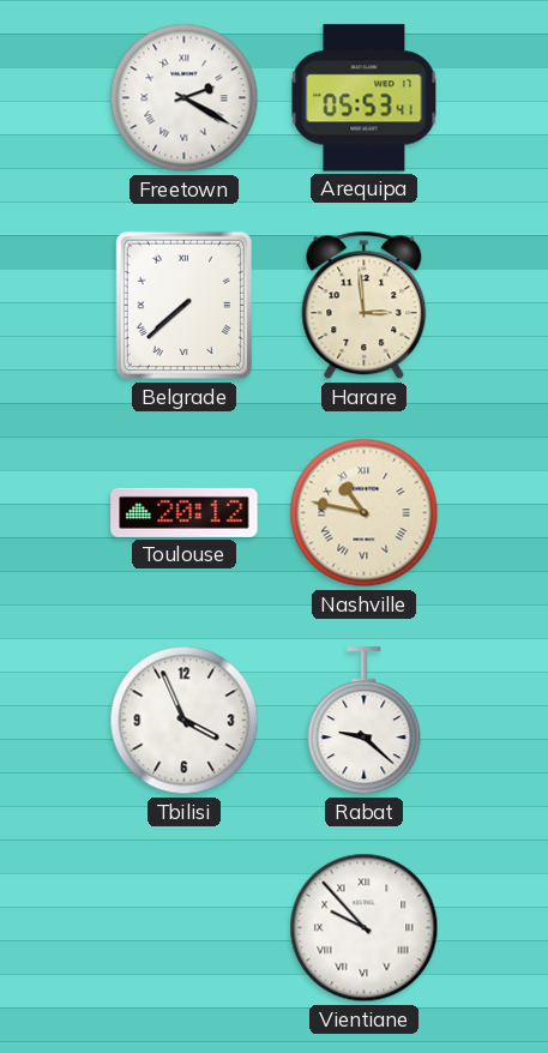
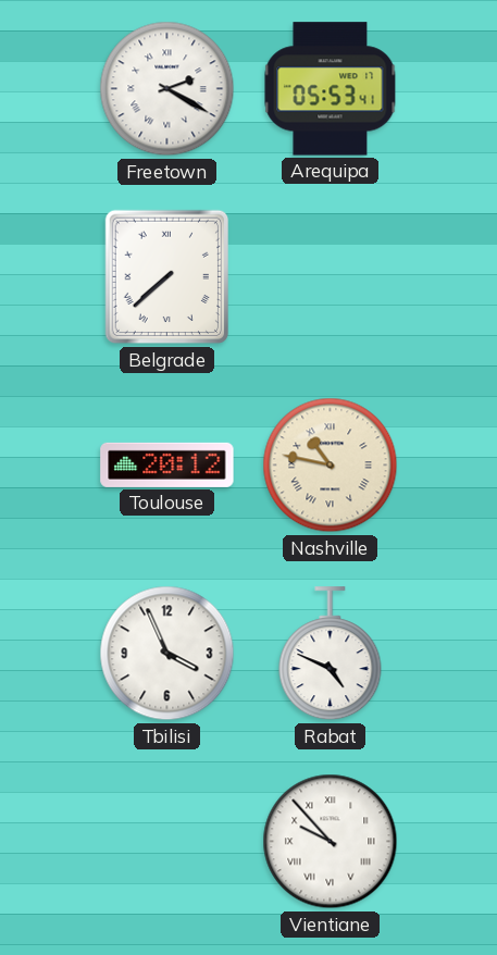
Harare: 2:59 -> none
Rabat: 9:22 -> 4:49
